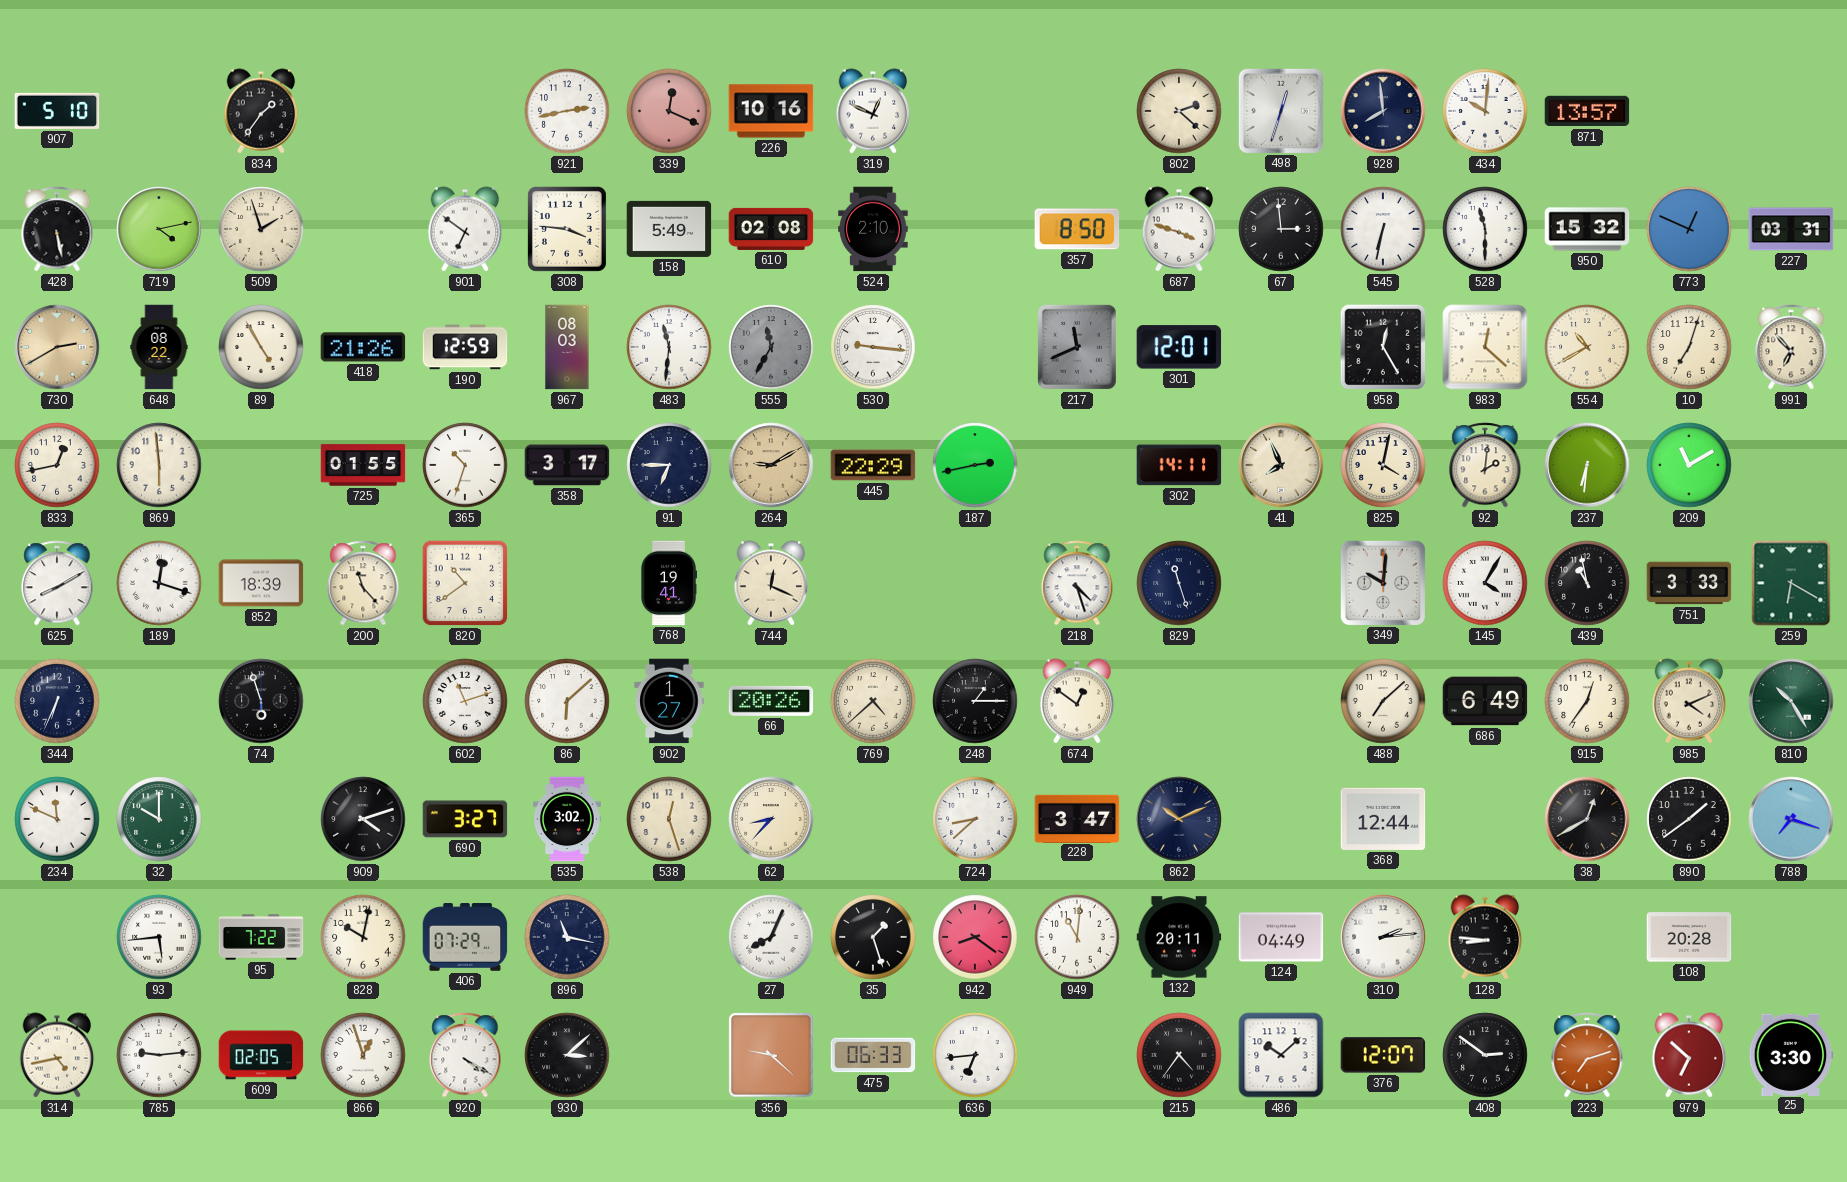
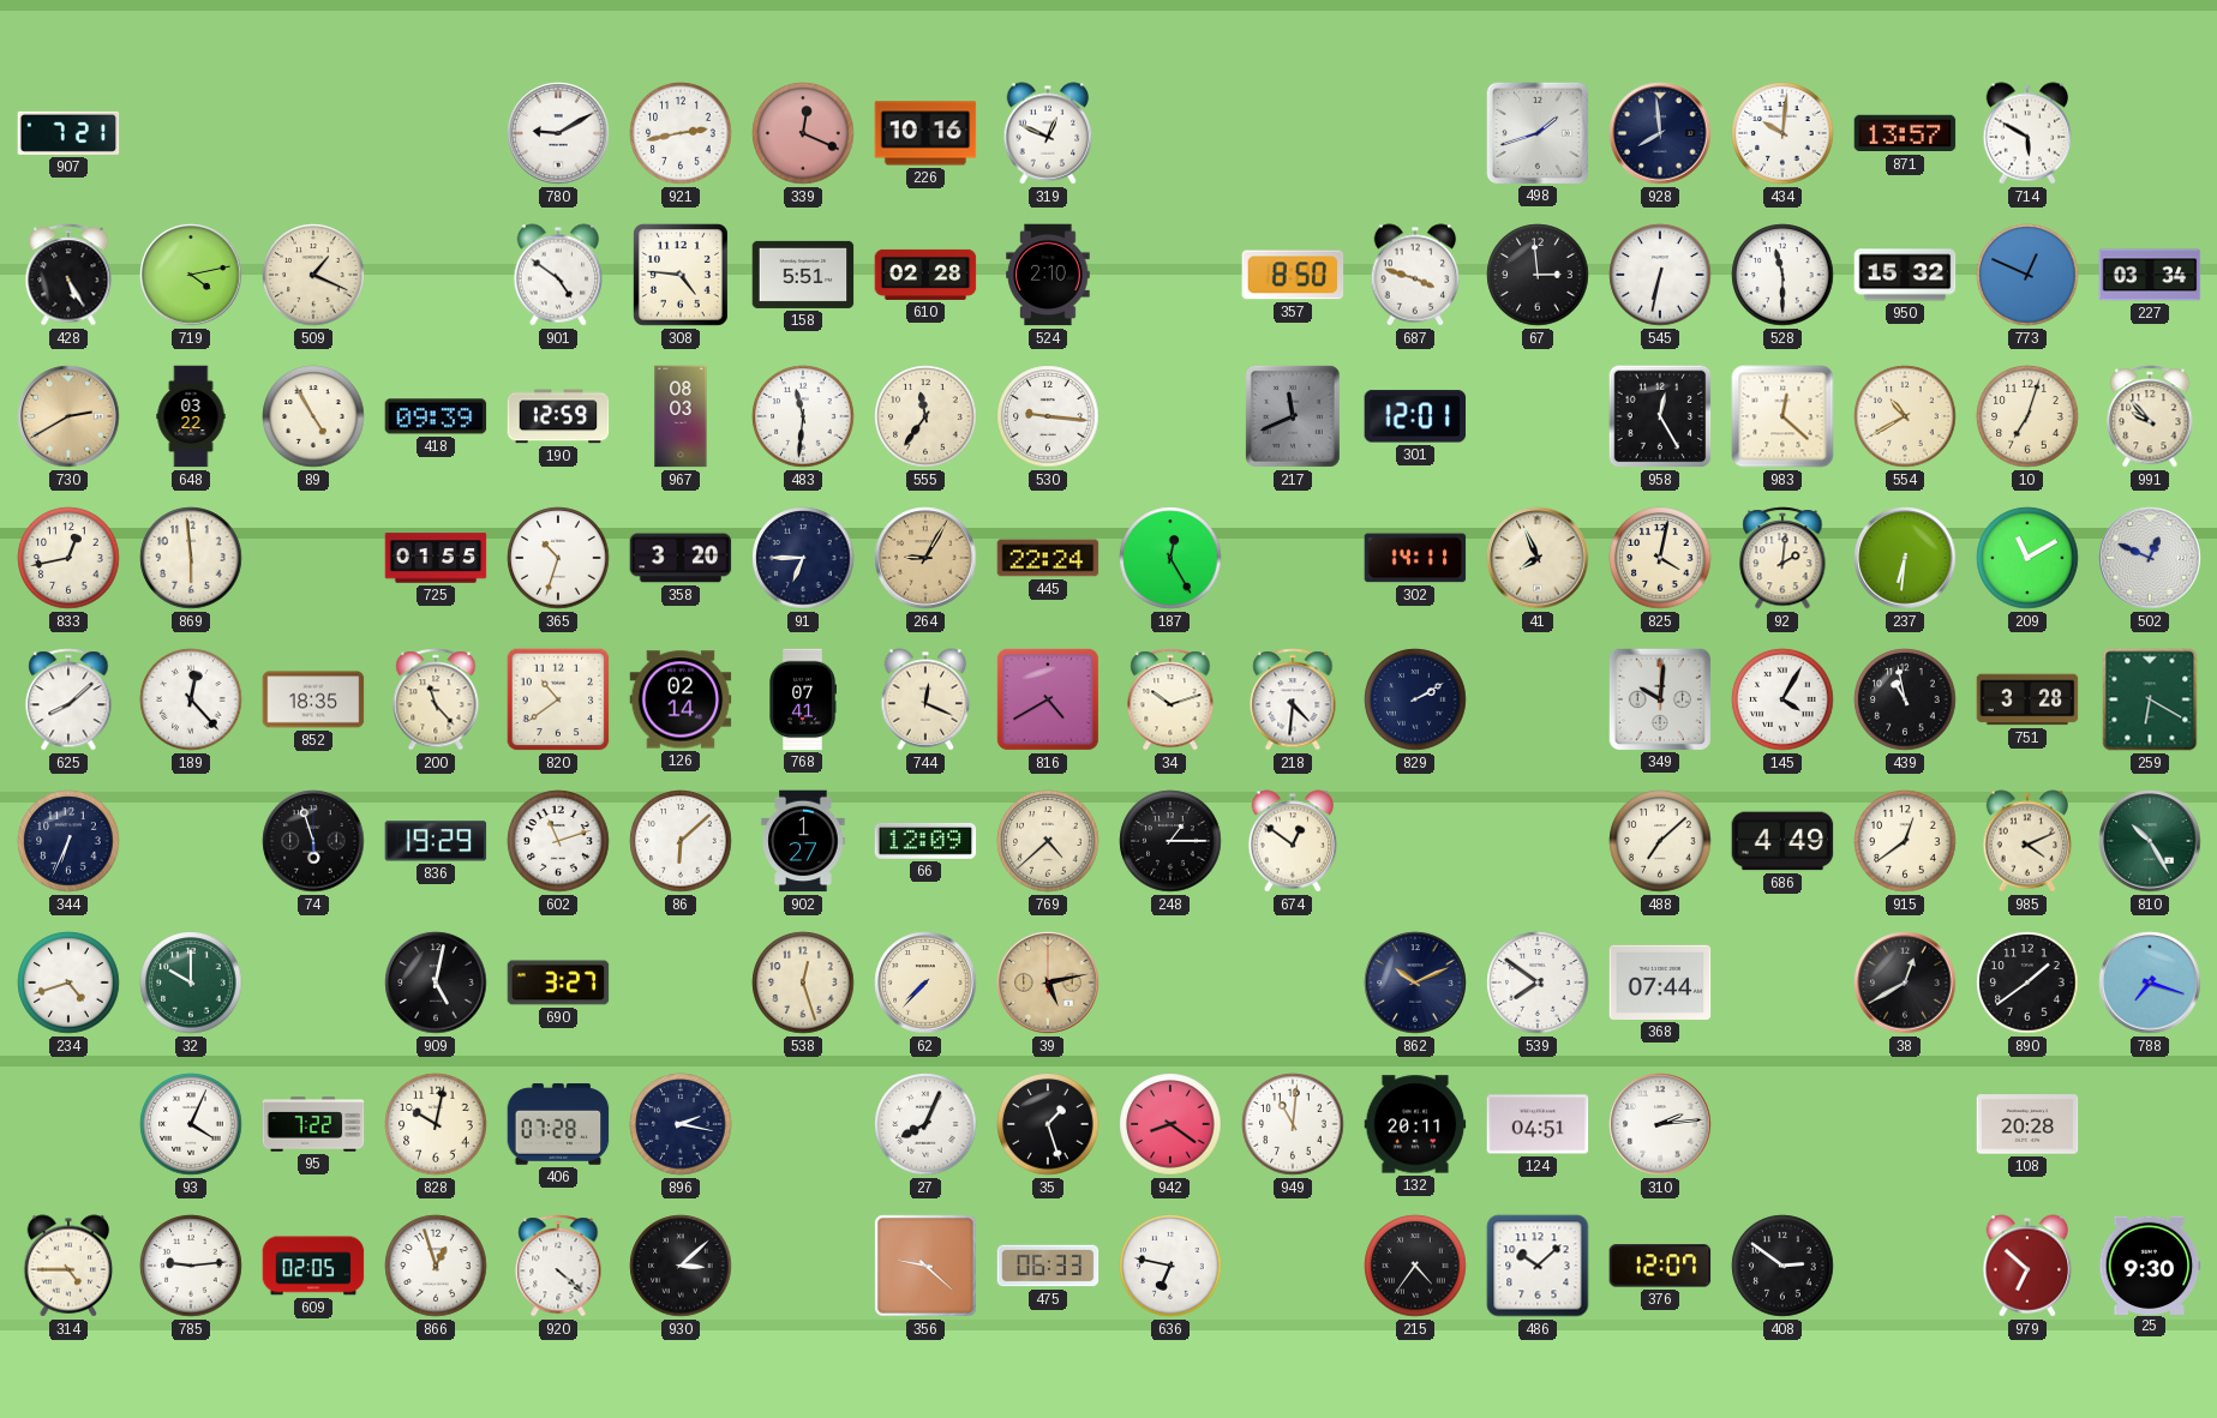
907: 5:10 -> 7:21
834: 1:36 -> none
780: none -> 9:10
802: 2:22 -> none
498: 12:33 -> 1:42
714: none -> 5:50
428: 5:28 -> 5:25
509: 1:57 -> 1:19
901: 6:51 -> 4:51
308: 3:46 -> 4:46
158: 5:49 -> 5:51
610: 02:08 -> 02:28
227: 03:31 -> 03:34
648: 08:22 -> 03:22
418: 21:26 -> 09:39
555: 11:35 -> 11:36
555 dial: grey -> cream
991: 6:53 -> 9:53
358: 3:17 -> 3:20
264: 9:10 -> 9:05
445: 22:29 -> 22:24
187: 2:43 -> 12:25
502: none -> 12:49
625: 8:10 -> 8:08
189: 12:18 -> 12:23
852: 18:39 -> 18:35
126: none -> 02:14
768: 19:41 -> 07:41
816: none -> 4:40
34: none -> 10:12
218: 4:27 -> 4:31
829: 11:27 -> 2:10
751: 3:33 -> 3:28
836: none -> 19:29
66: 20:26 -> 12:09
686: 6:49 -> 4:49
915: 12:36 -> 12:39
234: 11:49 -> 4:42
909: 4:12 -> 5:02
535: 3:02 -> none
62: 8:37 -> 7:37
39: none -> 5:13
724: 8:38 -> none
228: 3:47 -> none
539: none -> 7:51
368: 12:44 -> 07:44
93: 5:44 -> 4:04
406: 07:29 -> 07:28
896: 11:17 -> 2:17
124: 04:49 -> 04:51
128: 8:46 -> none
314: 4:43 -> 4:45
920: 4:20 -> 4:22
636: 6:44 -> 6:47
223: 7:12 -> none
25: 3:30 -> 9:30
